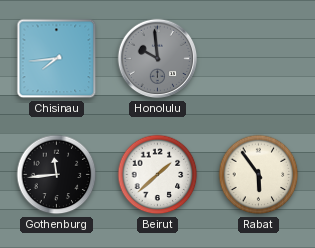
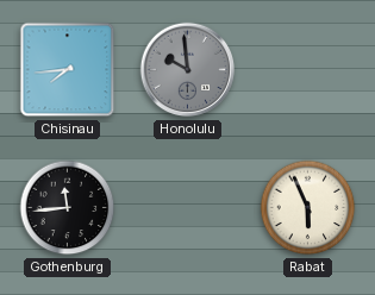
Beirut: 1:38 -> none
Rabat: 5:54 -> 5:56
